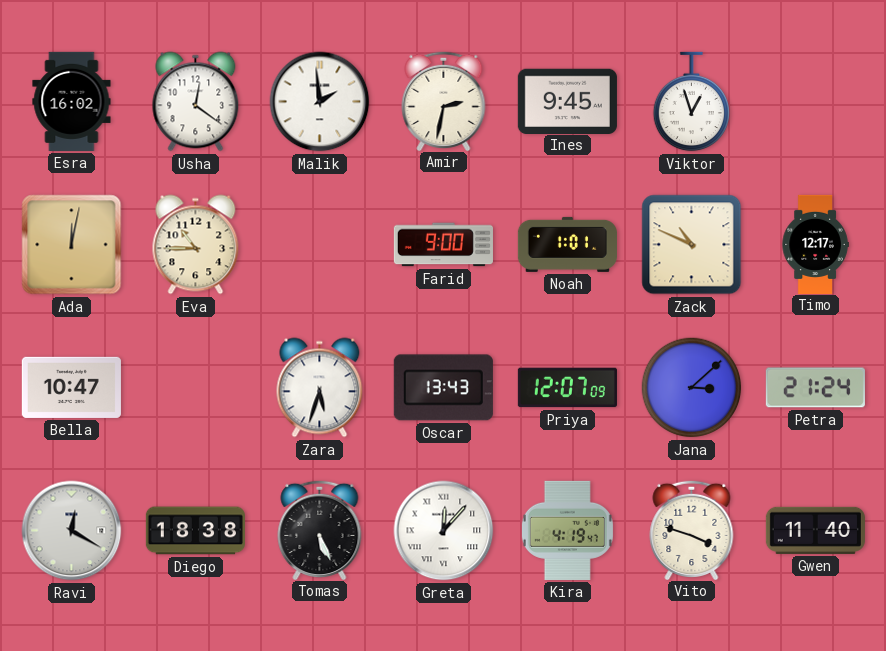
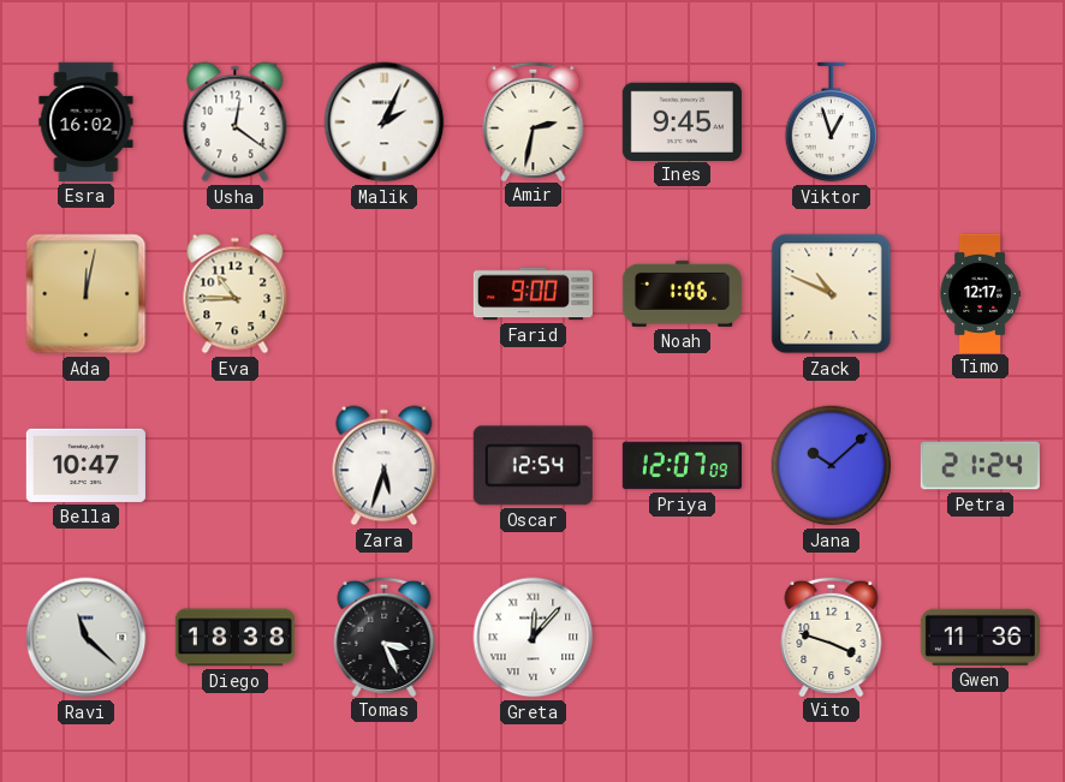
Malik: 1:59 -> 2:04
Noah: 1:01 -> 1:06
Oscar: 13:43 -> 12:54
Jana: 3:08 -> 10:08
Ravi: 12:20 -> 11:22
Tomas: 5:26 -> 3:26
Kira: 4:19 -> none
Gwen: 11:40 -> 11:36
